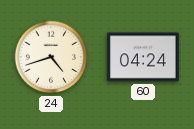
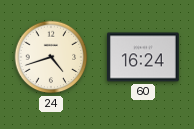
60: 04:24 -> 16:24
